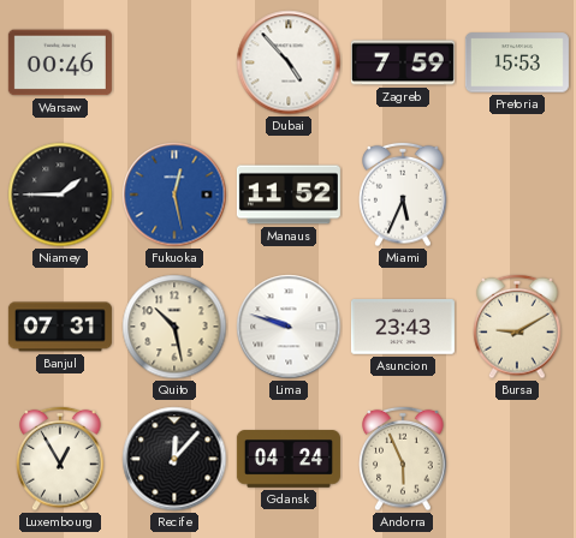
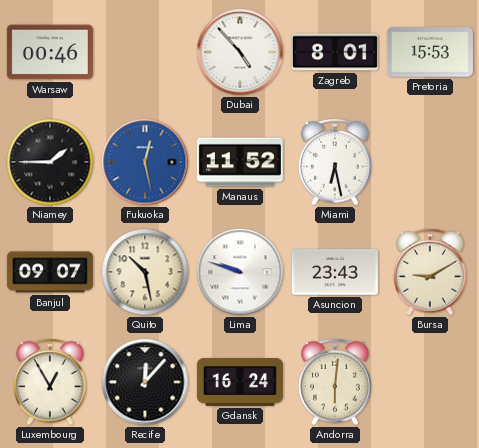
Zagreb: 7:59 -> 8:01
Miami: 5:34 -> 6:28
Banjul: 07:31 -> 09:07
Gdansk: 04:24 -> 16:24
Andorra: 5:56 -> 6:01
